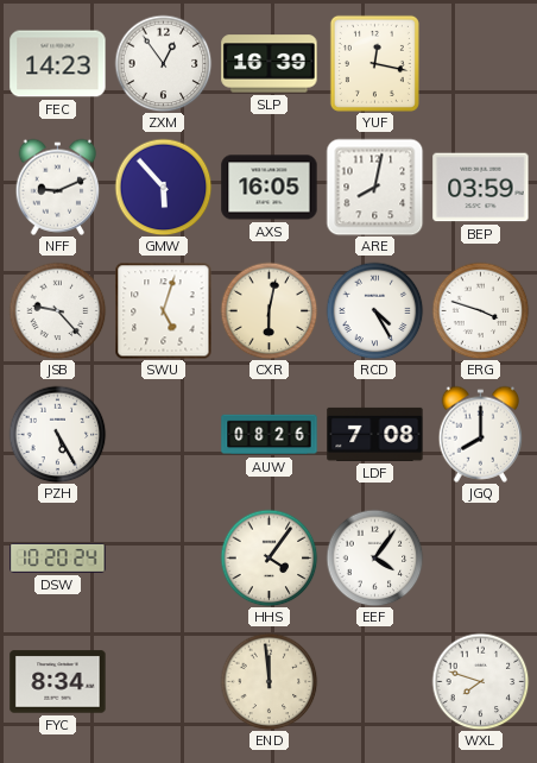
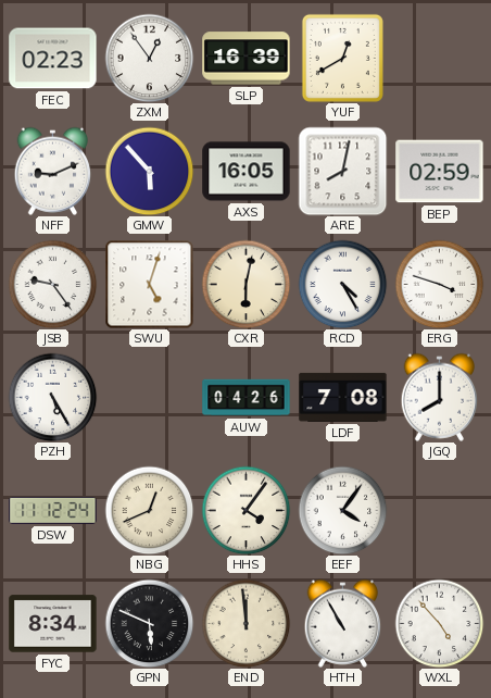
FEC: 14:23 -> 02:23
YUF: 12:17 -> 12:40
BEP: 03:59 -> 02:59
JSB: 9:23 -> 9:24
AUW: 08:26 -> 04:26
DSW: 10:20 -> 11:12
NBG: none -> 12:41
GPN: none -> 5:49
HTH: none -> 10:55
WXL: 7:48 -> 4:53
